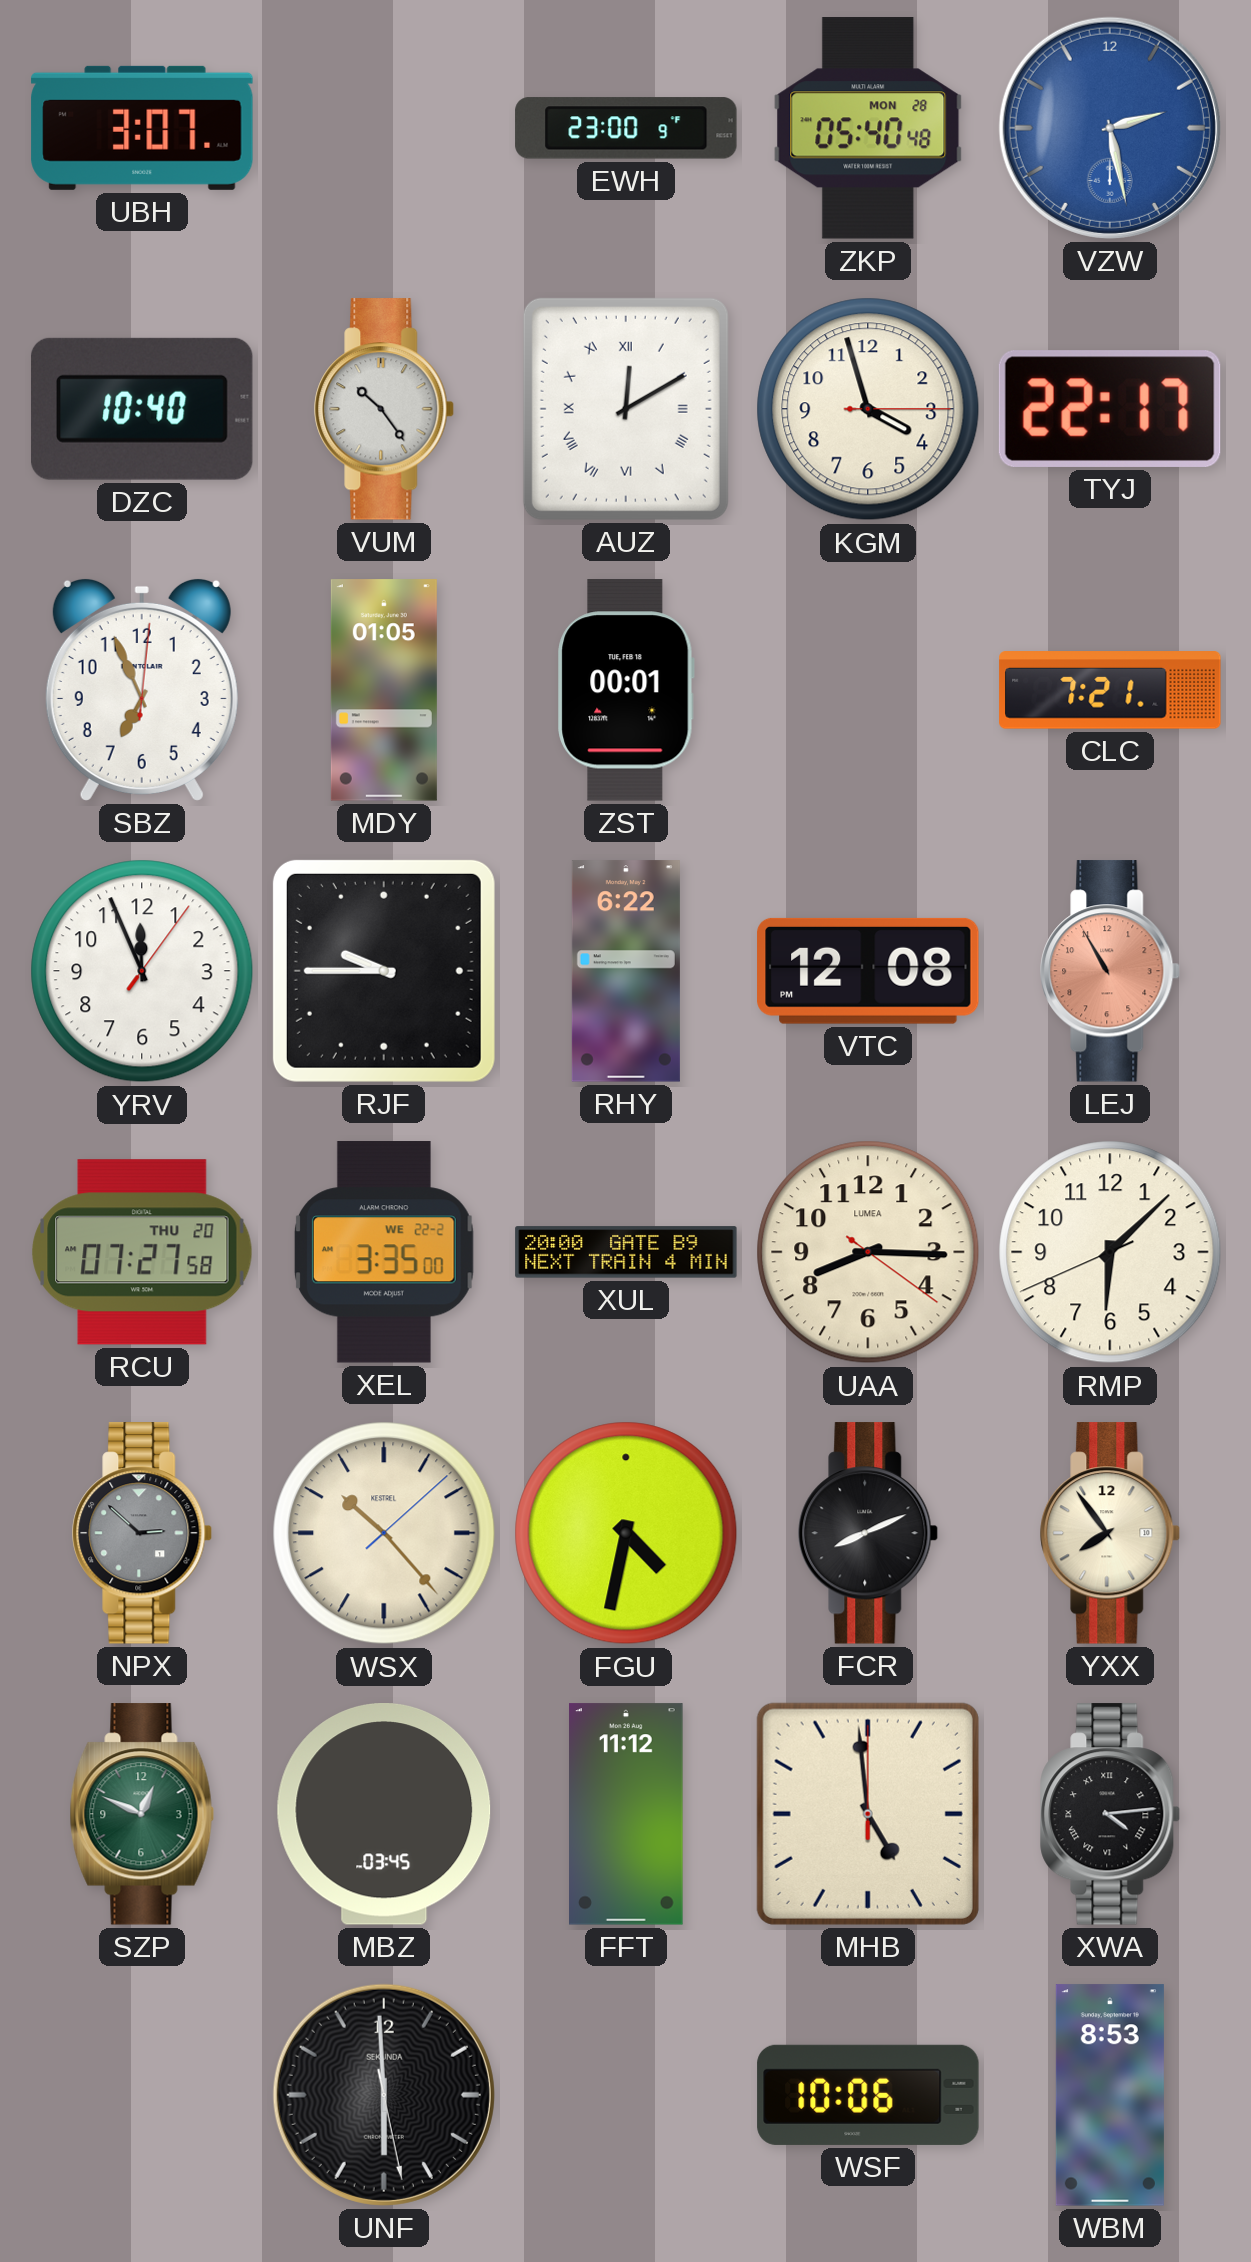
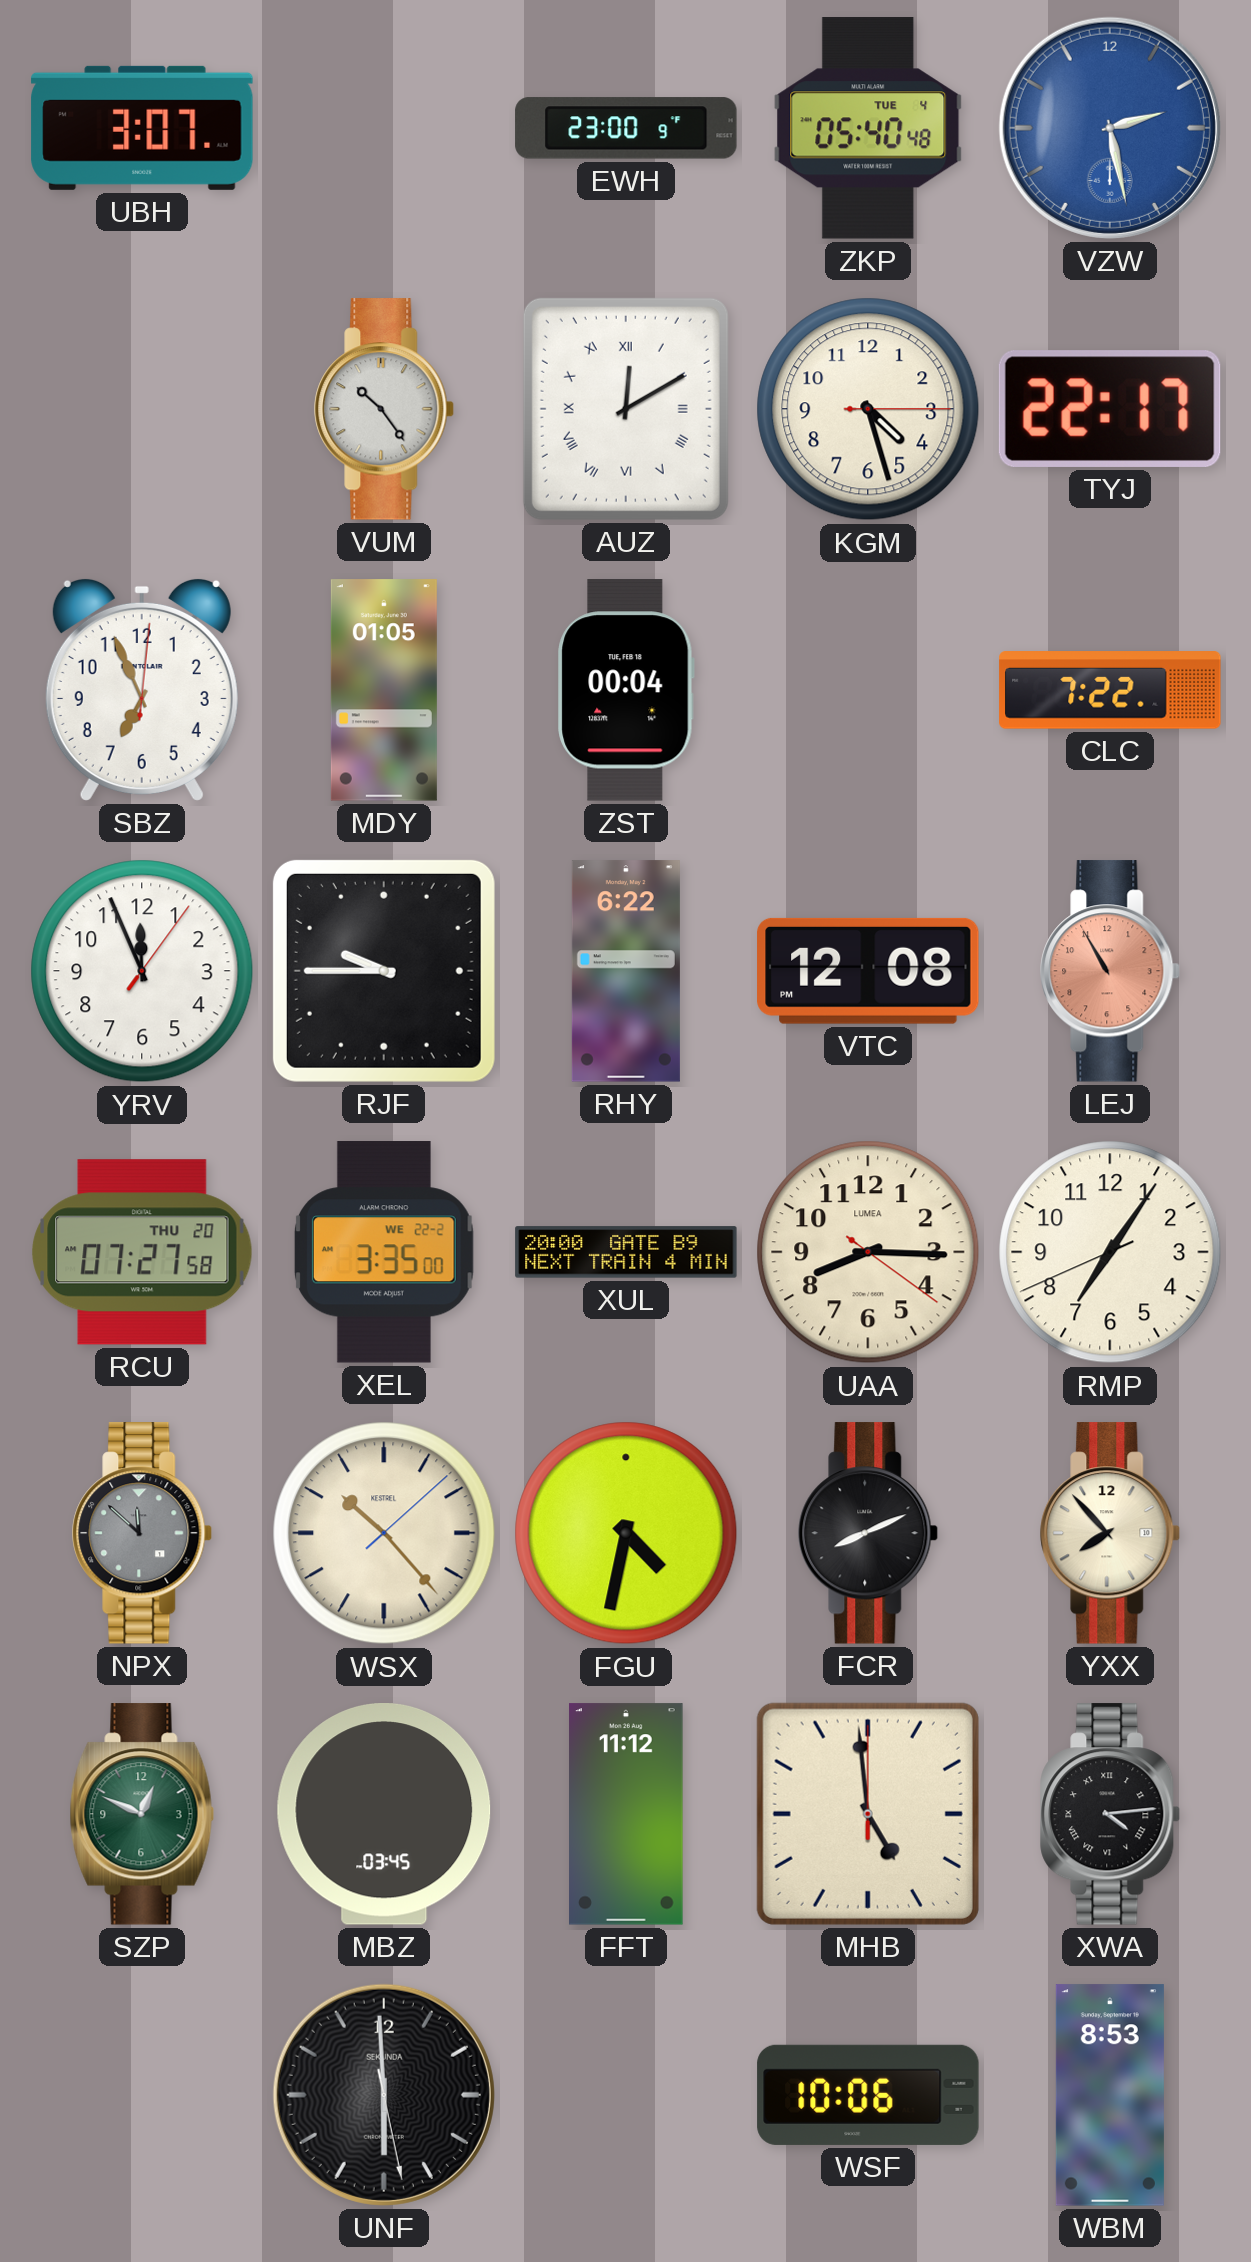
ZKP date: MON 28 -> TUE 4
DZC: 10:40 -> none
KGM: 3:57 -> 4:27
ZST: 00:01 -> 00:04
CLC: 7:21 -> 7:22
RMP: 6:07 -> 7:05
NPX: 2:52 -> 11:52
YXX: 7:54 -> 7:53
